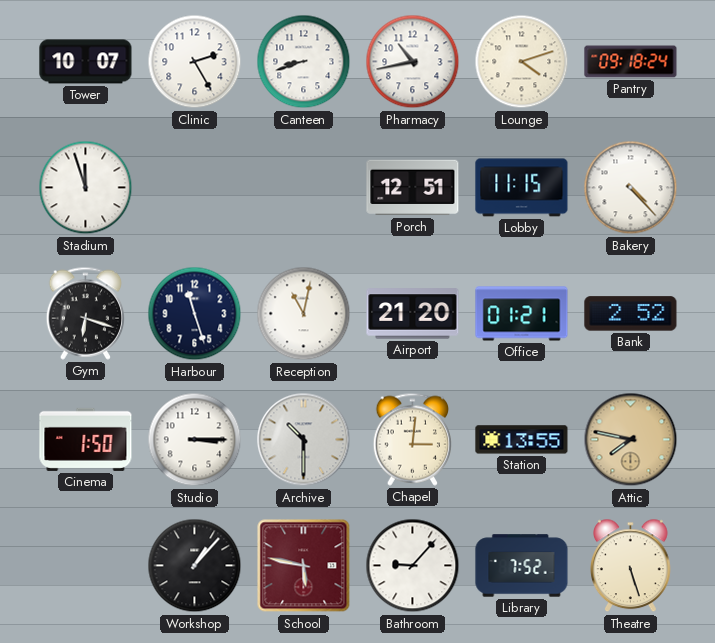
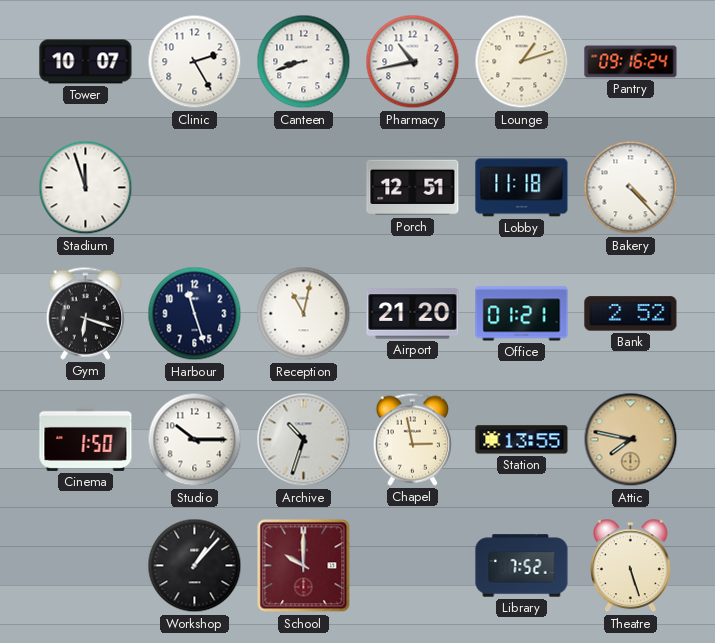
Lounge: 4:12 -> 1:12
Pantry: 09:18 -> 09:16
Lobby: 11:15 -> 11:18
Studio: 3:15 -> 10:15
Archive: 10:30 -> 10:33
Chapel: 3:01 -> 2:58
School: 5:47 -> 10:00
Bathroom: 9:07 -> none
